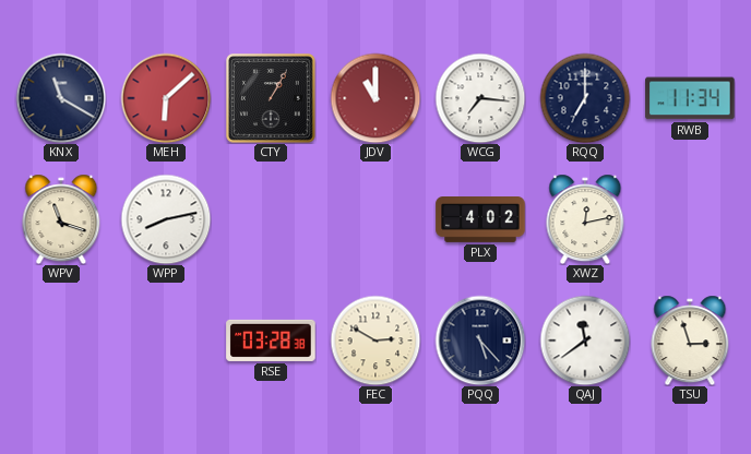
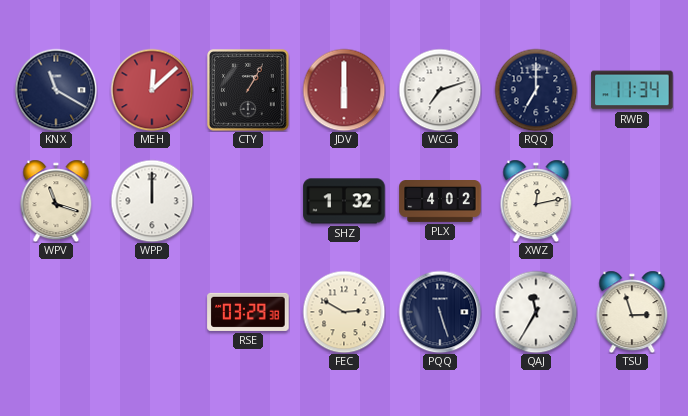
MEH: 6:08 -> 12:08
JDV: 11:00 -> 6:00
WCG: 7:16 -> 7:12
WPP: 8:13 -> 12:00
SHZ: none -> 1:32
RSE: 03:28 -> 03:29
PQQ: 5:23 -> 5:27
QAJ: 11:39 -> 11:35
